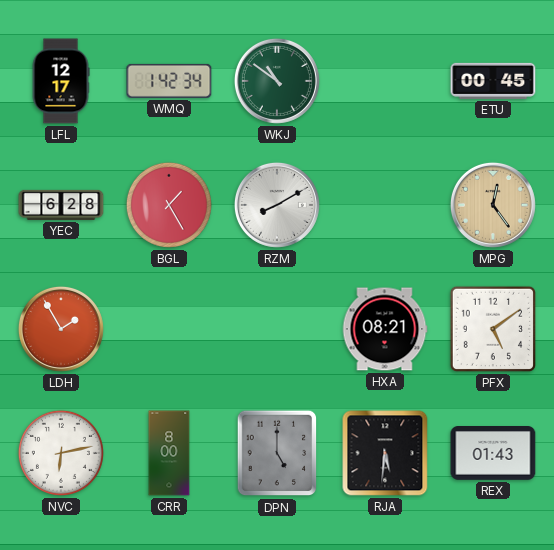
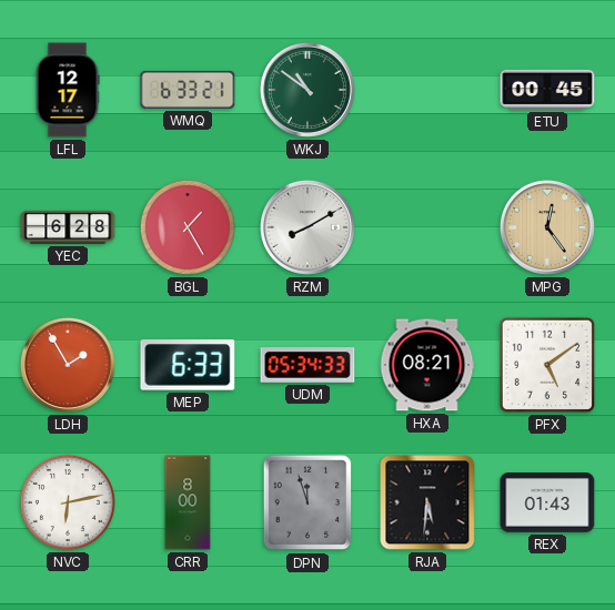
WMQ: 1:42 -> 6:33
MEP: none -> 6:33
UDM: none -> 05:34
DPN: 5:00 -> 11:57
